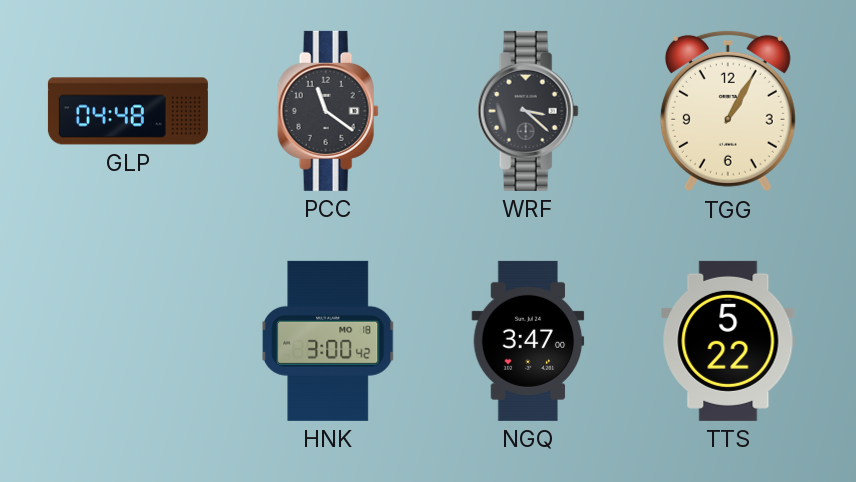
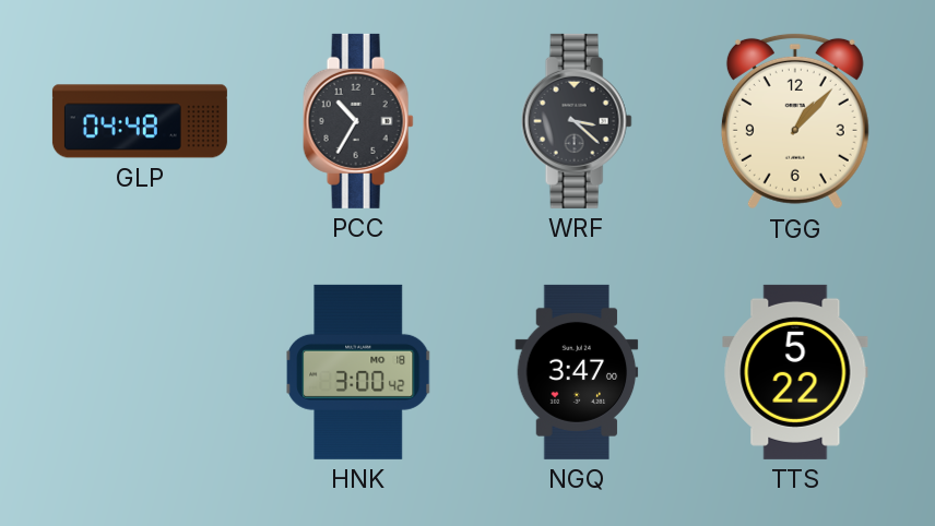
PCC: 11:21 -> 10:35
TGG: 1:05 -> 1:07
